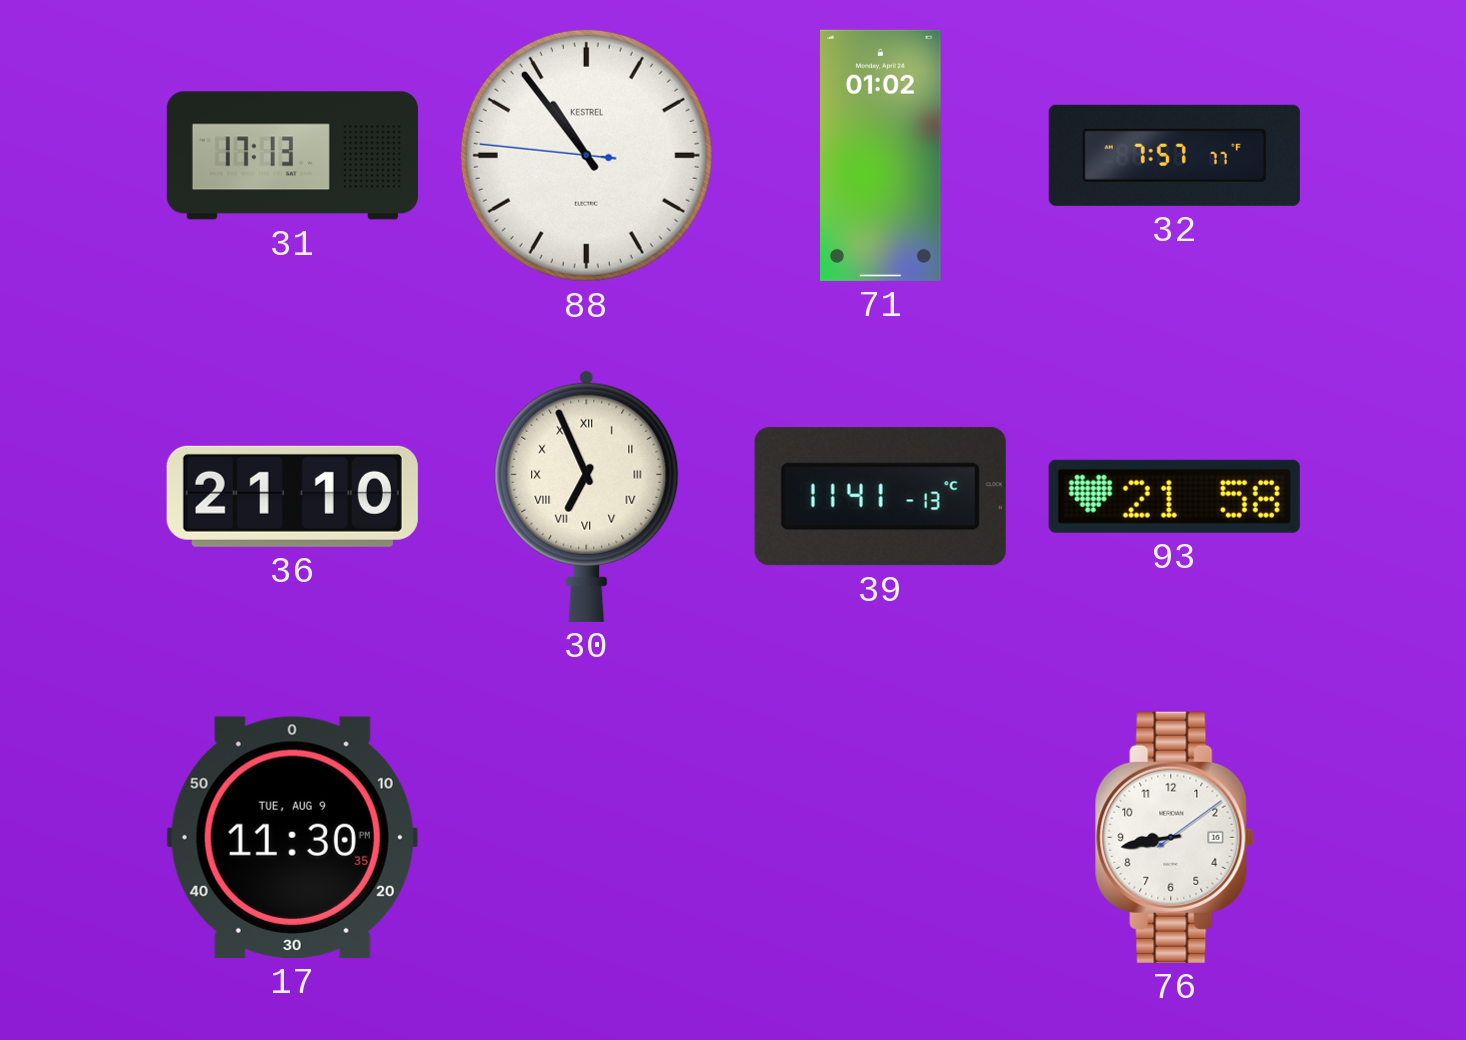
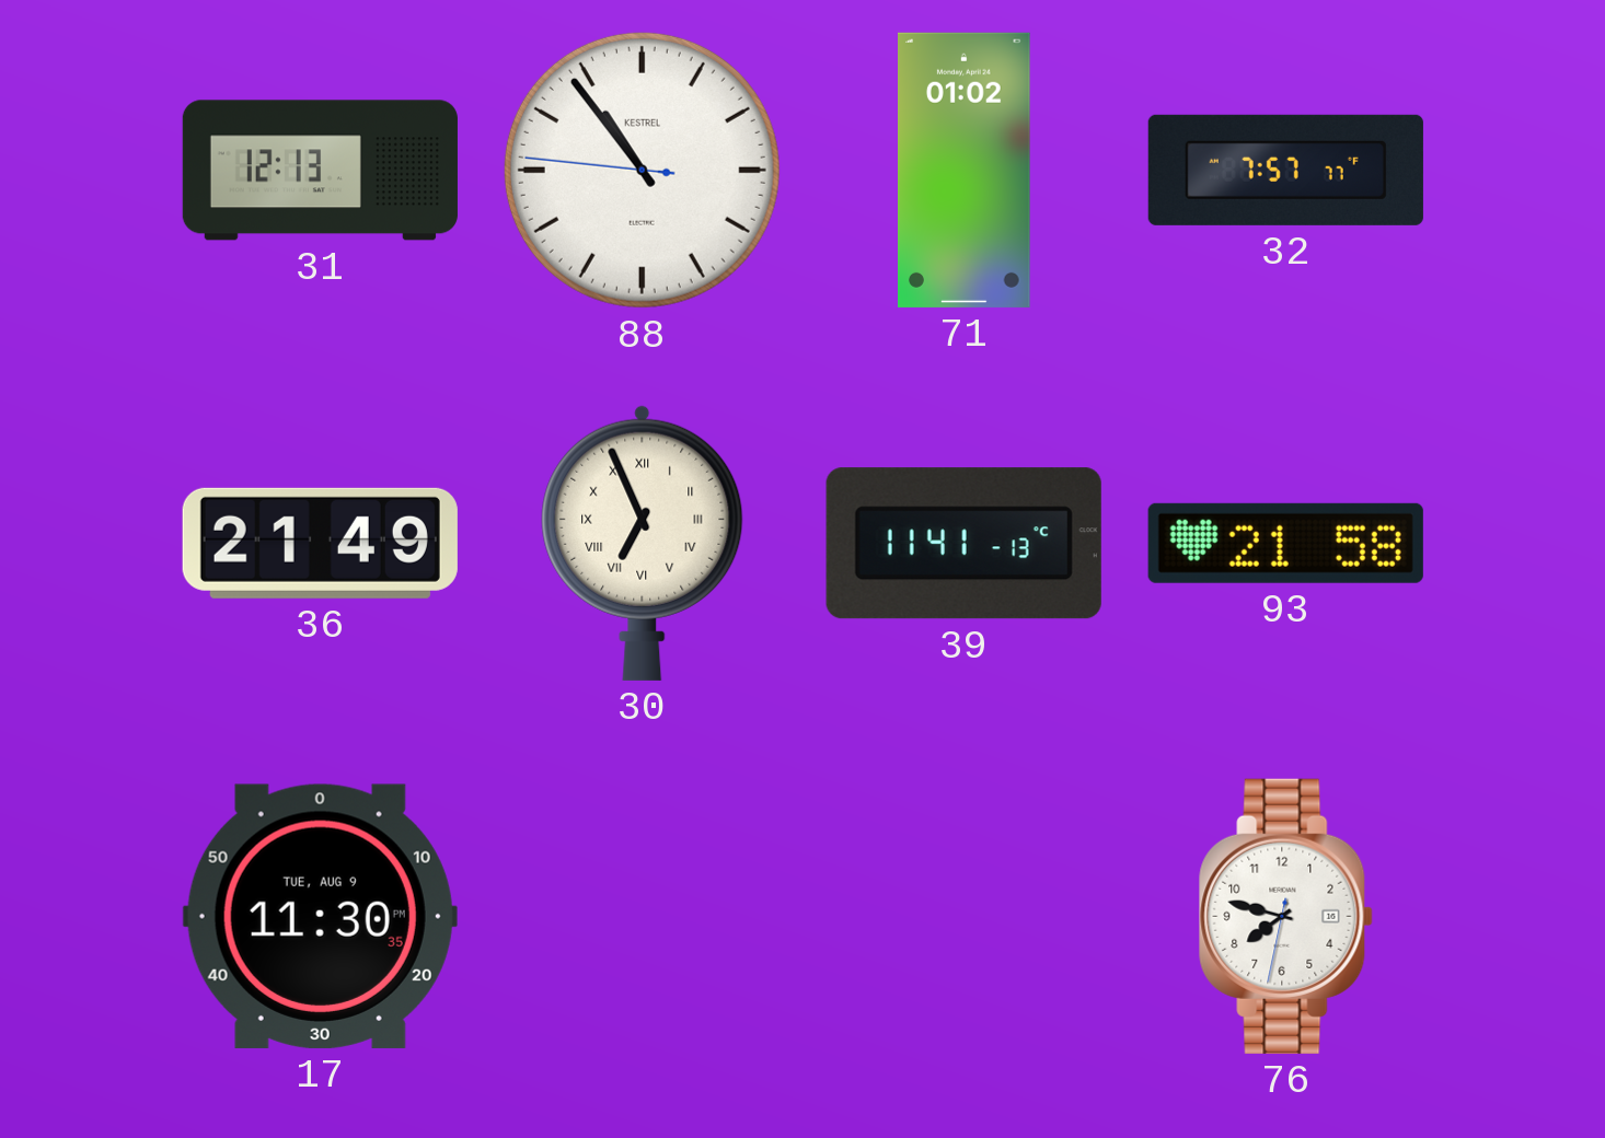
31: 17:13 -> 12:13
36: 21:10 -> 21:49
76: 8:43 -> 7:47
